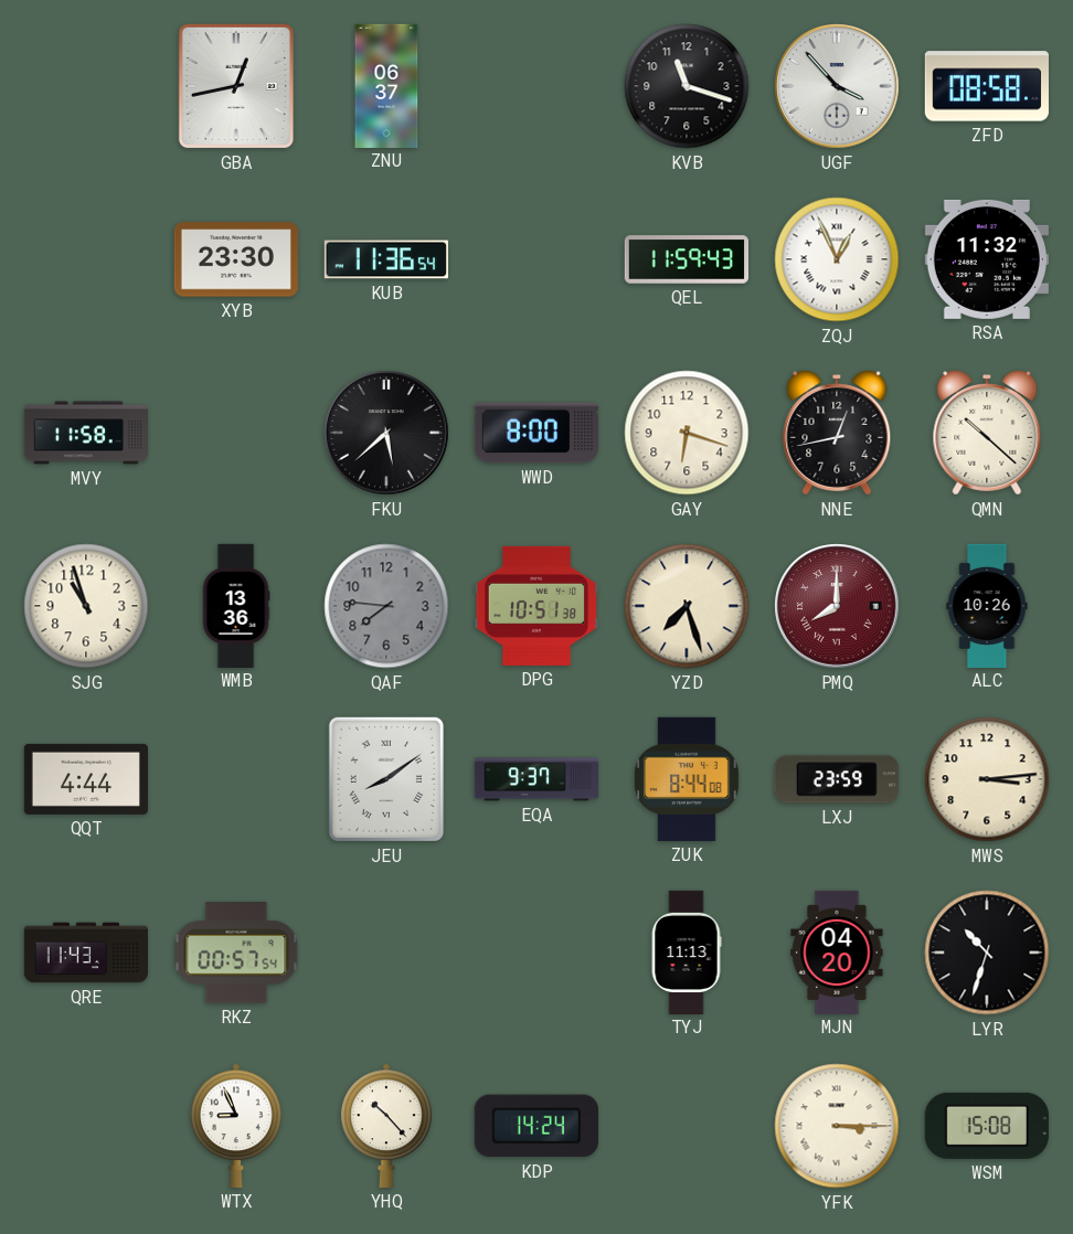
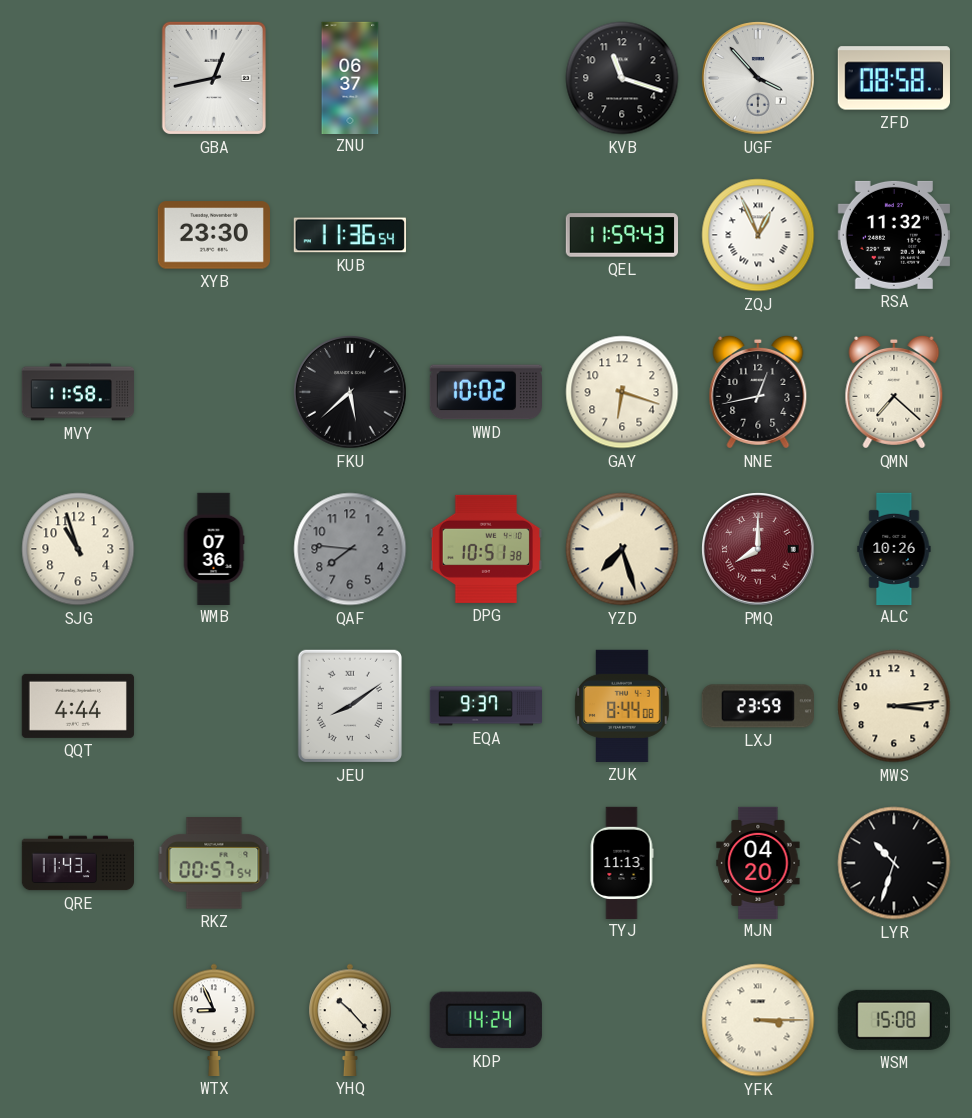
WWD: 8:00 -> 10:02
QMN: 10:22 -> 7:22
WMB: 13:36 -> 07:36
